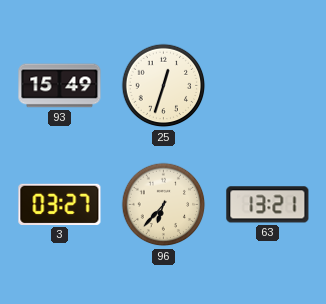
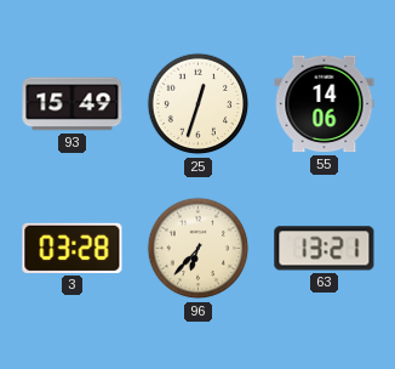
55: none -> 14:06
3: 03:27 -> 03:28
